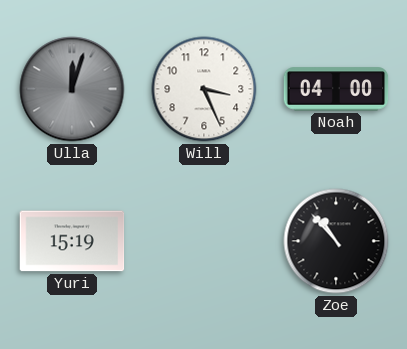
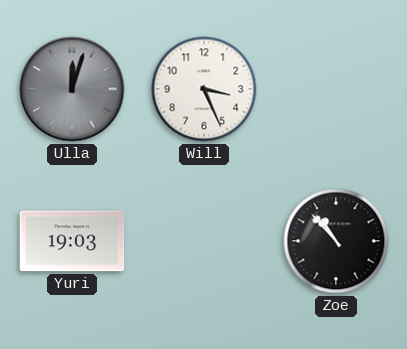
Noah: 04:00 -> none
Yuri: 15:19 -> 19:03
